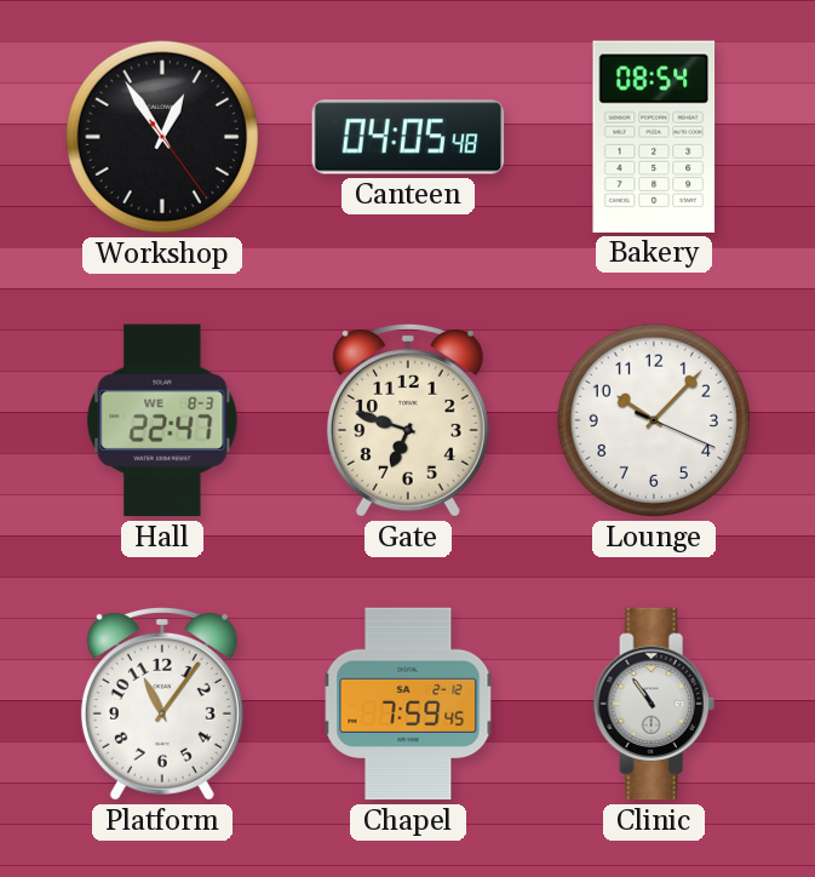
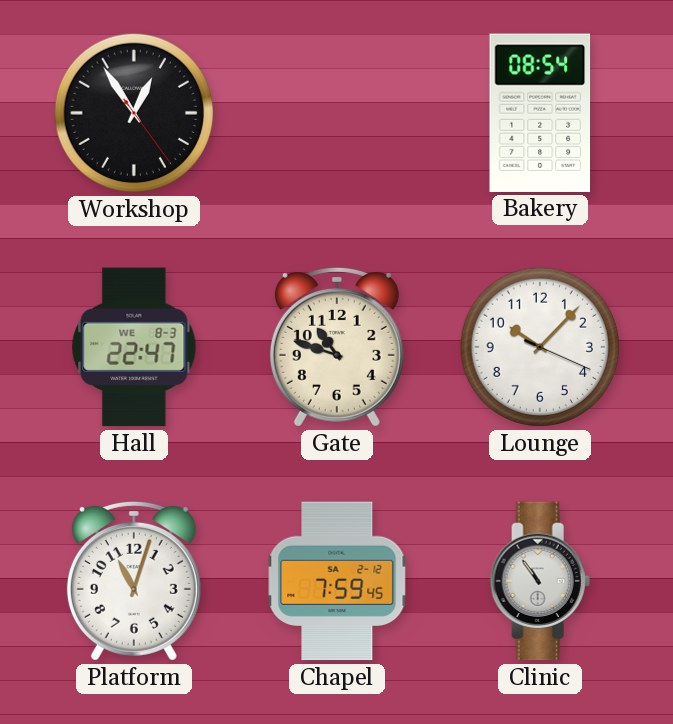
Canteen: 04:05 -> none
Gate: 6:48 -> 10:48
Platform: 11:06 -> 11:03
